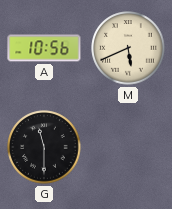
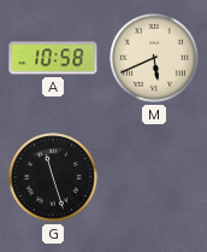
A: 10:56 -> 10:58
G: 11:30 -> 11:27
